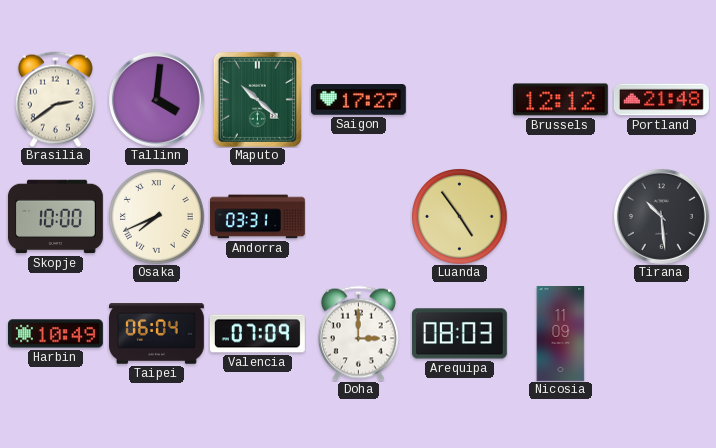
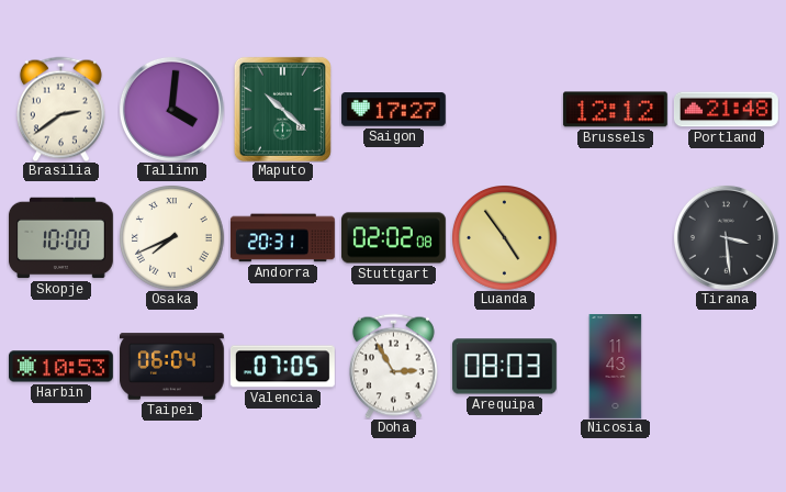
Andorra: 03:31 -> 20:31
Stuttgart: none -> 02:02
Tirana: 10:29 -> 3:29
Harbin: 10:49 -> 10:53
Valencia: 07:09 -> 07:05
Doha: 3:00 -> 2:55
Nicosia: 11:09 -> 11:43
